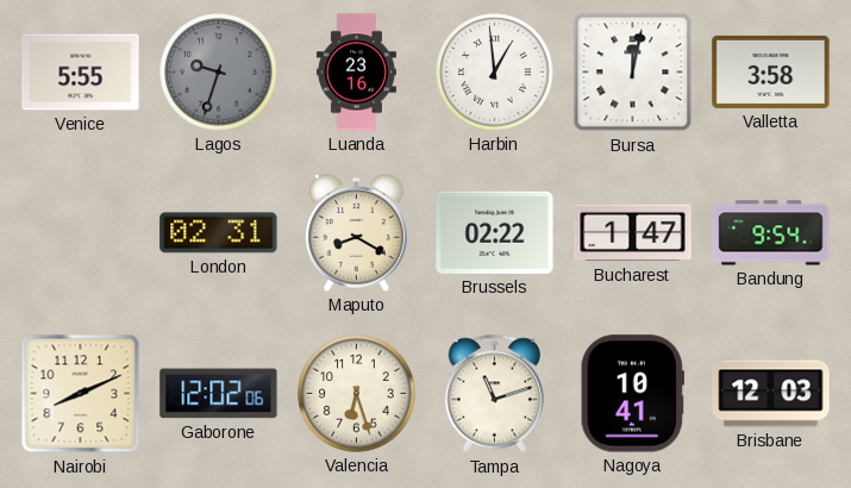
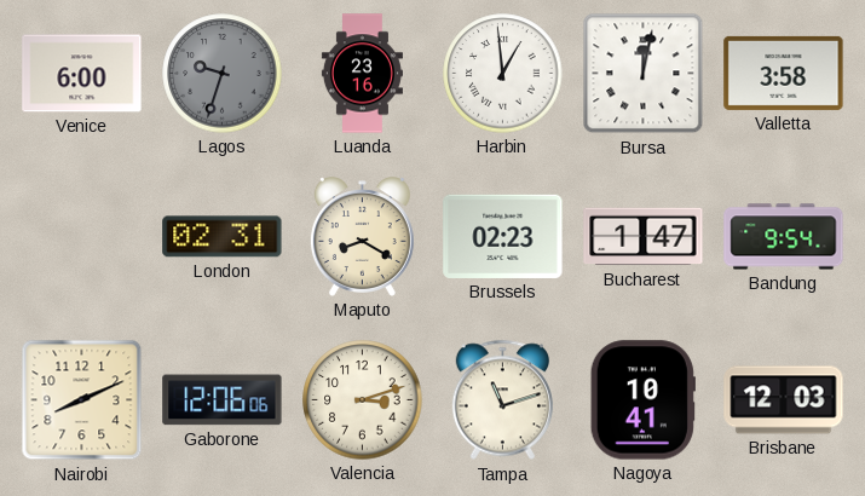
Venice: 5:55 -> 6:00
Brussels: 02:22 -> 02:23
Gaborone: 12:02 -> 12:06
Valencia: 6:27 -> 3:12
